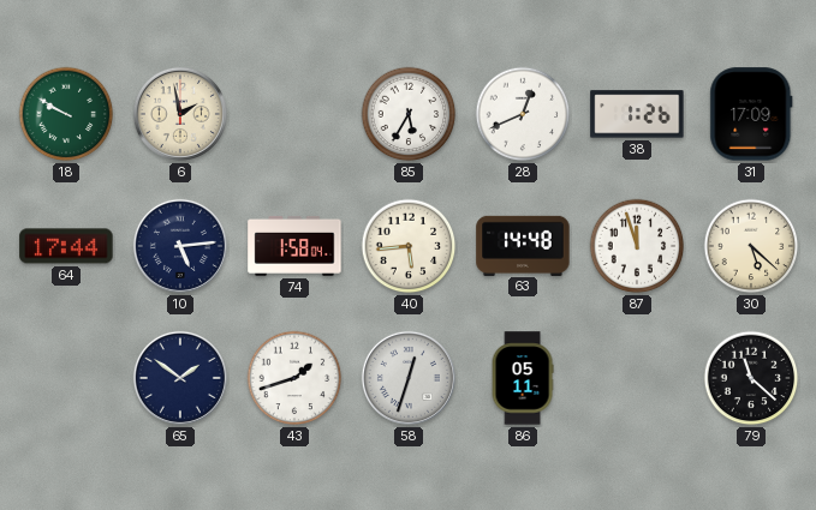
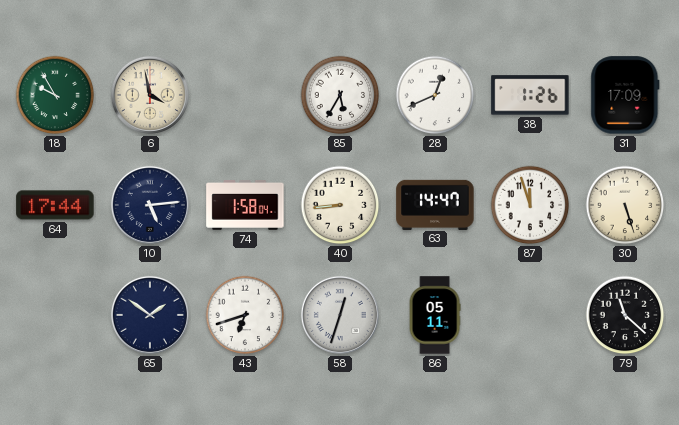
18: 9:50 -> 9:55
6: 1:58 -> 3:58
40: 5:44 -> 8:44
63: 14:48 -> 14:47
30: 5:22 -> 5:27
43: 1:42 -> 6:42
